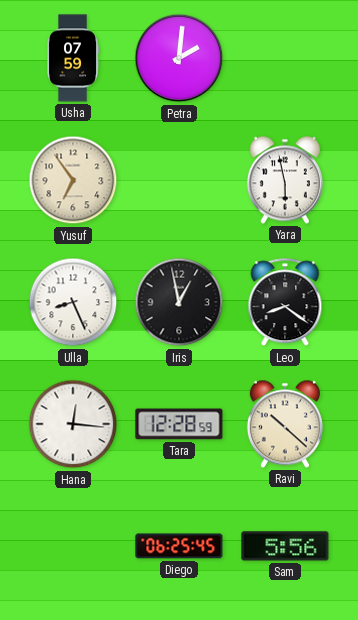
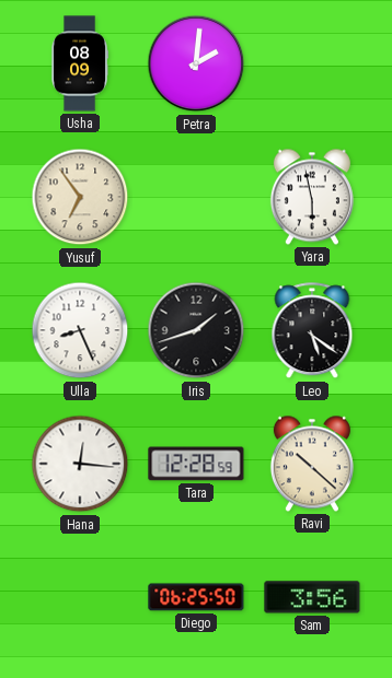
Usha: 07:59 -> 08:09
Iris: 12:58 -> 1:42
Leo: 8:21 -> 5:21
Diego: 06:25:45 -> 06:25:50
Sam: 5:56 -> 3:56
